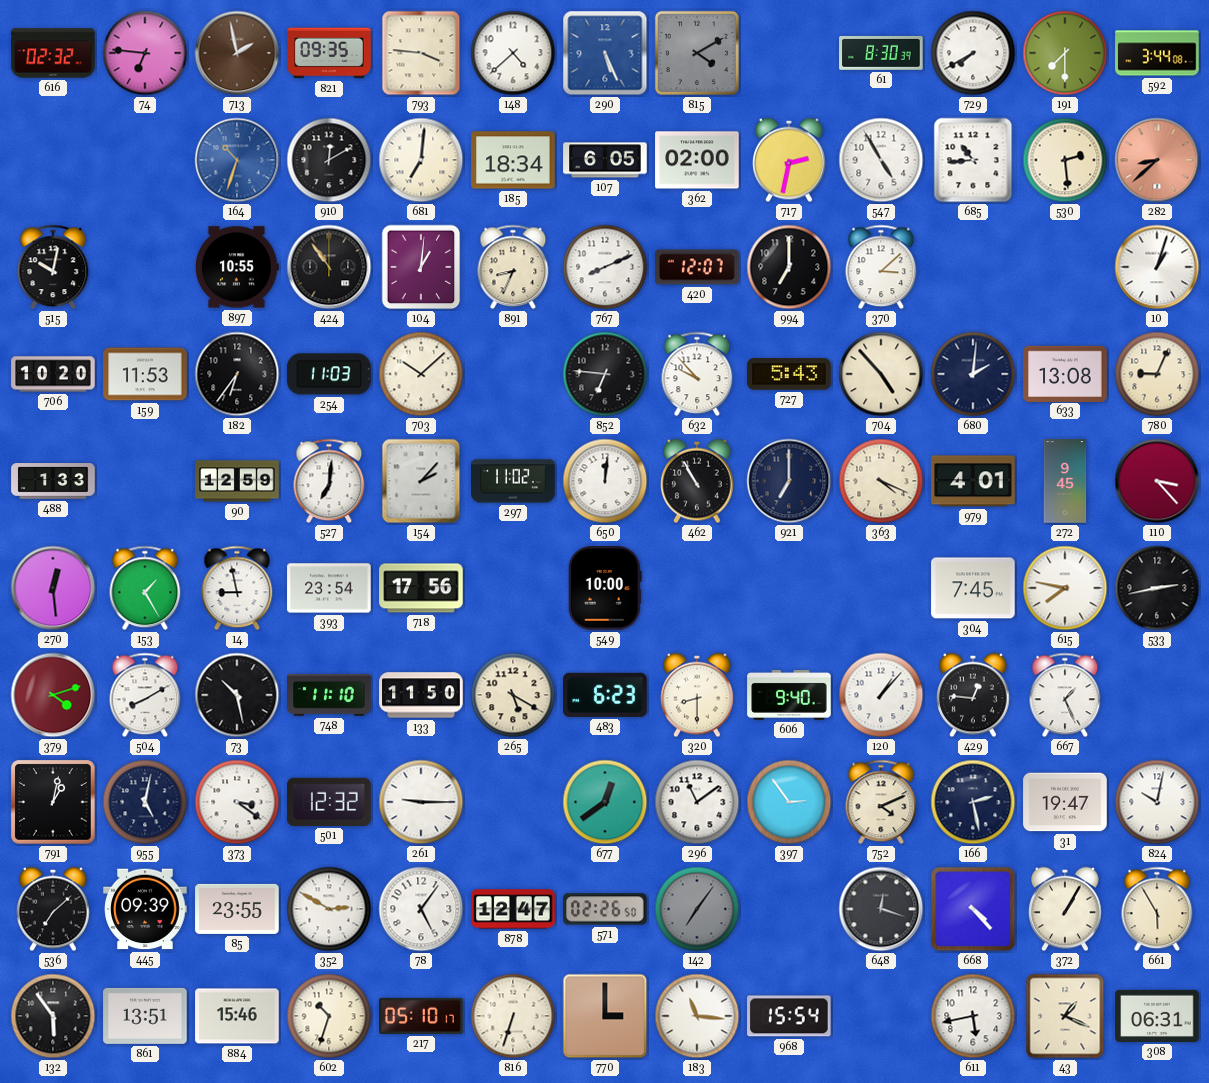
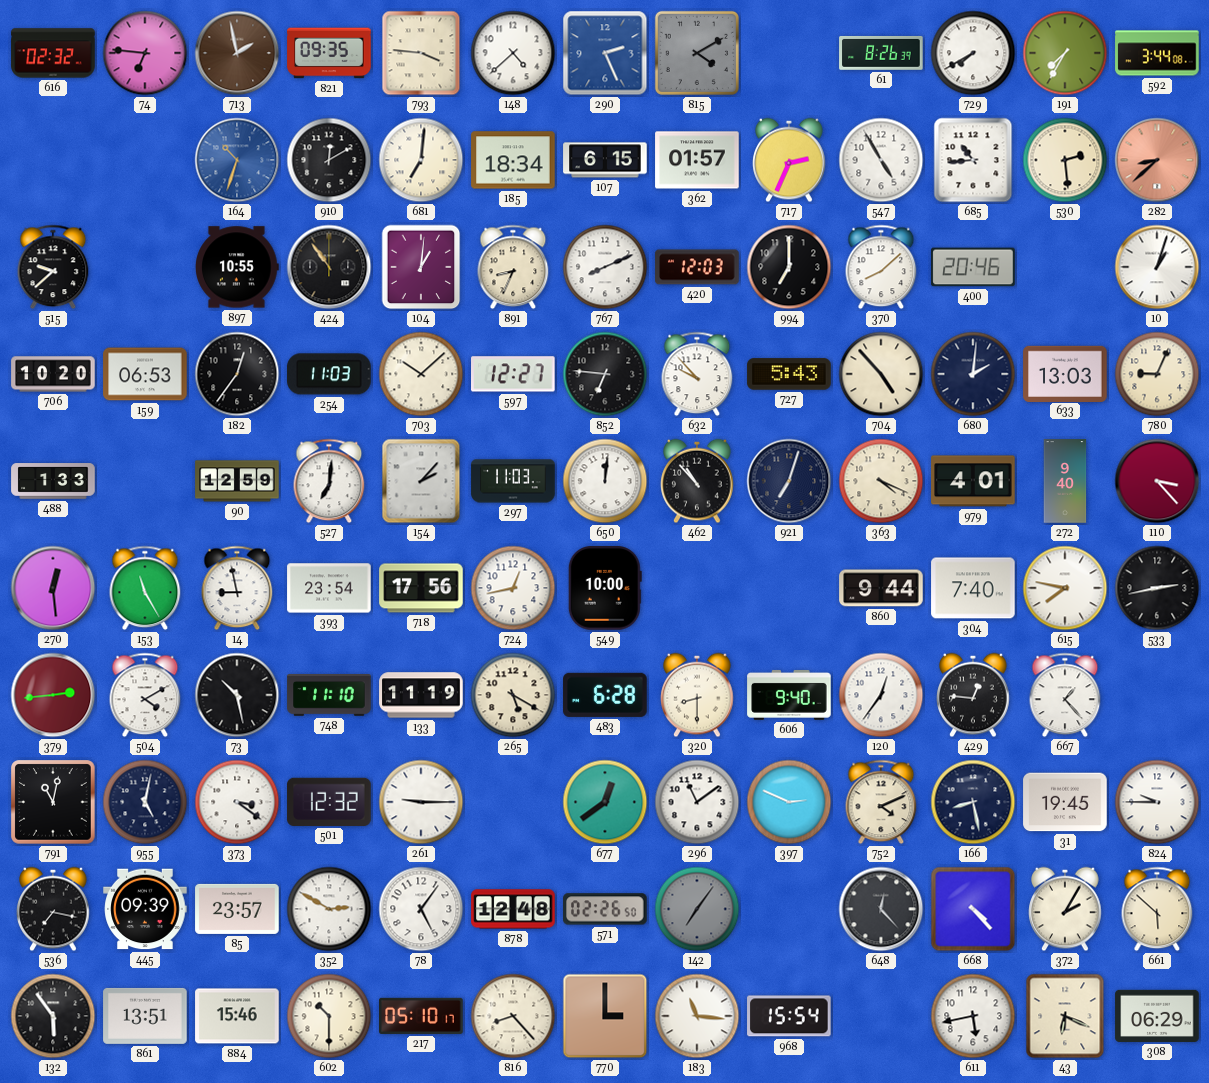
290: 5:26 -> 2:26
61: 8:30 -> 8:26
191: 7:30 -> 7:35
107: 6:05 -> 6:15
362: 02:00 -> 01:57
717: 2:32 -> 2:34
515: 10:02 -> 9:38
420: 12:07 -> 12:03
370: 3:08 -> 8:08
400: none -> 20:46
159: 11:53 -> 06:53
182: 6:36 -> 12:36
597: none -> 12:27
633: 13:08 -> 13:03
297: 11:02 -> 11:03
462: 10:55 -> 10:53
921: 7:00 -> 7:03
272: 9:45 -> 9:40
153: 1:25 -> 11:25
724: none -> 12:43
860: none -> 9:44
304: 7:45 -> 7:40
379: 4:12 -> 2:44
504: 8:10 -> 4:10
133: 11:50 -> 11:19
483: 6:23 -> 6:28
120: 1:07 -> 12:36
667: 1:26 -> 1:23
791: 1:02 -> 11:02
397: 2:54 -> 2:49
166: 2:28 -> 8:28
31: 19:47 -> 19:45
824: 10:02 -> 9:45
536: 7:08 -> 7:17
85: 23:55 -> 23:57
878: 12:47 -> 12:48
648: 12:18 -> 12:23
372: 1:05 -> 2:05
661: 5:55 -> 5:52
602: 10:33 -> 10:30
816: 6:33 -> 8:23
43: 1:19 -> 6:19
308: 06:31 -> 06:29
